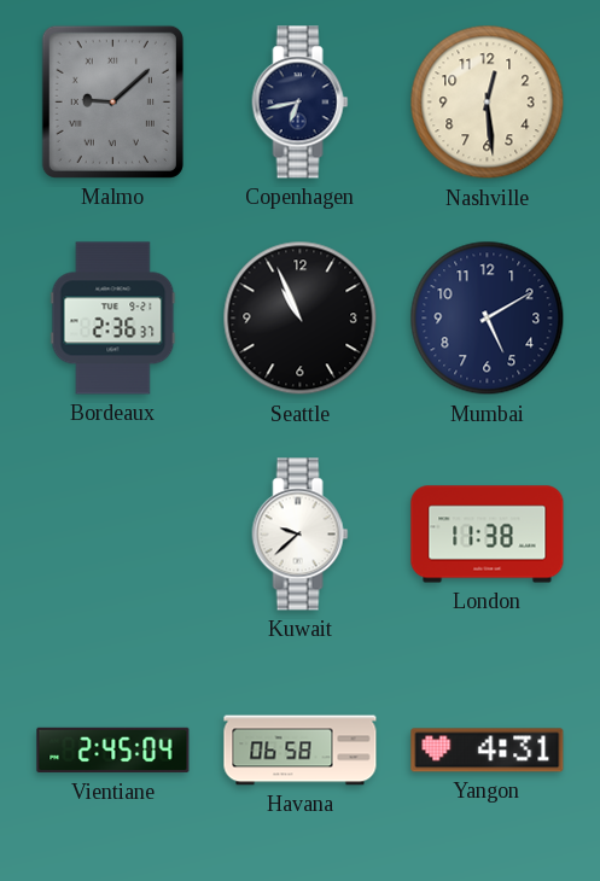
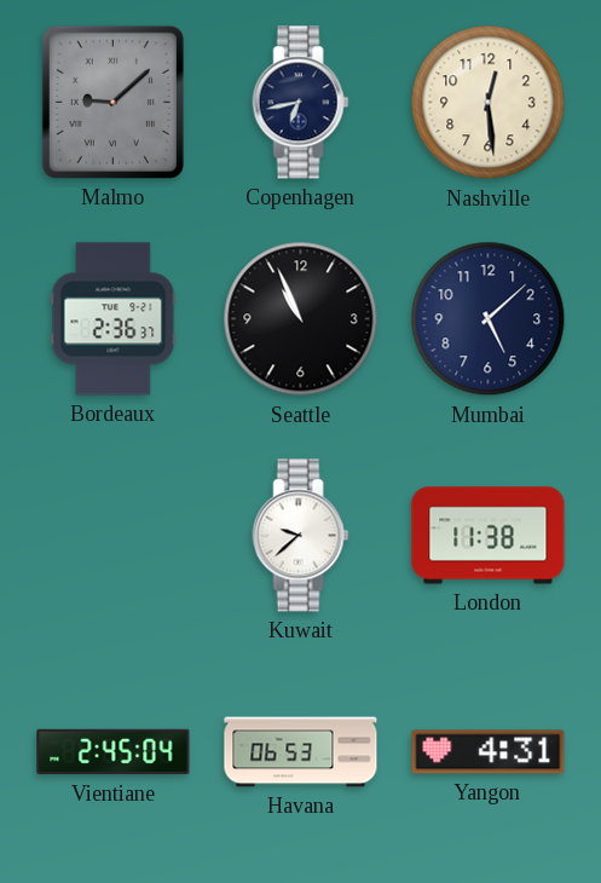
Mumbai: 5:10 -> 5:08
Havana: 06:58 -> 06:53
